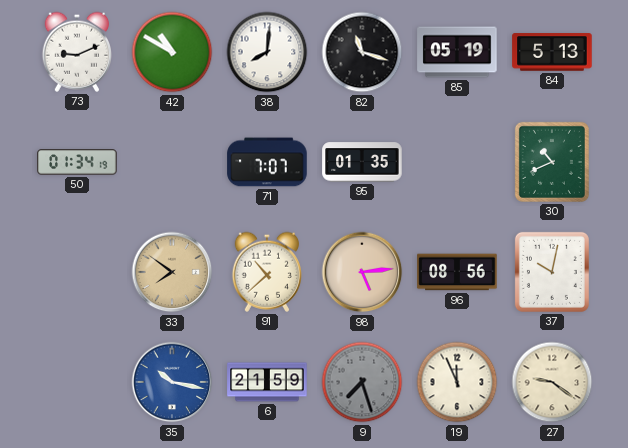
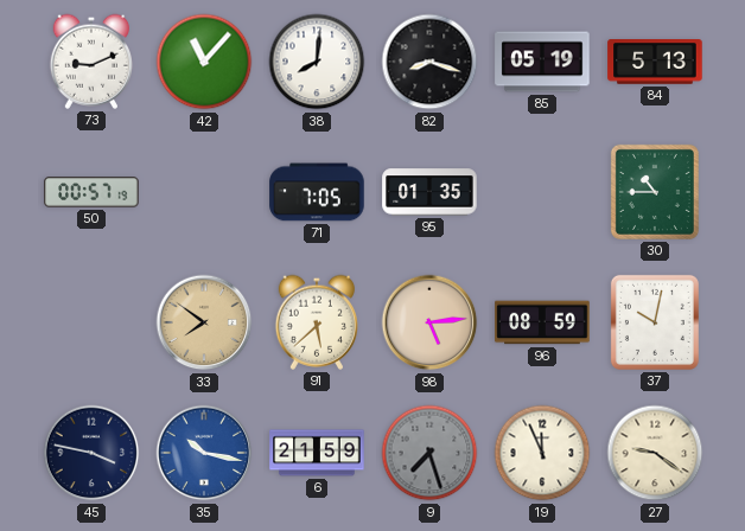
42: 10:50 -> 11:07
82: 11:18 -> 8:18
50: 01:34 -> 00:57
71: 7:07 -> 7:05
30: 10:41 -> 10:45
91: 10:38 -> 5:38
96: 08:56 -> 08:59
45: none -> 3:47
